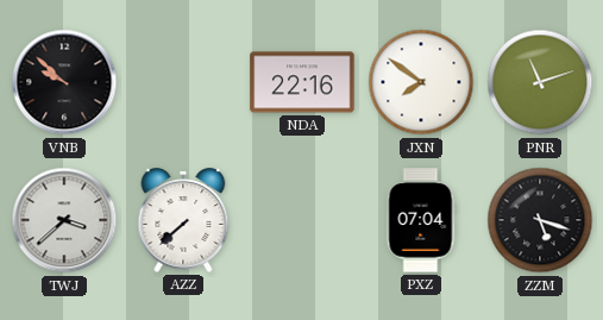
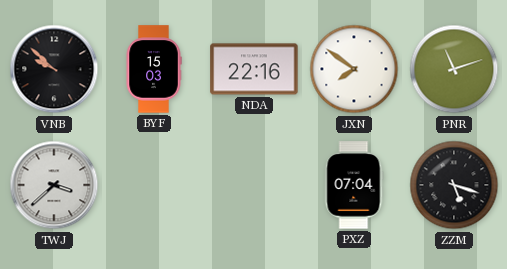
BYF: none -> 15:03
AZZ: 7:38 -> none
